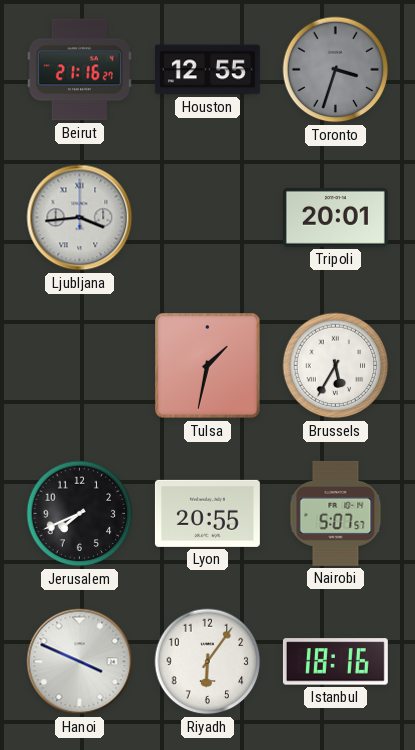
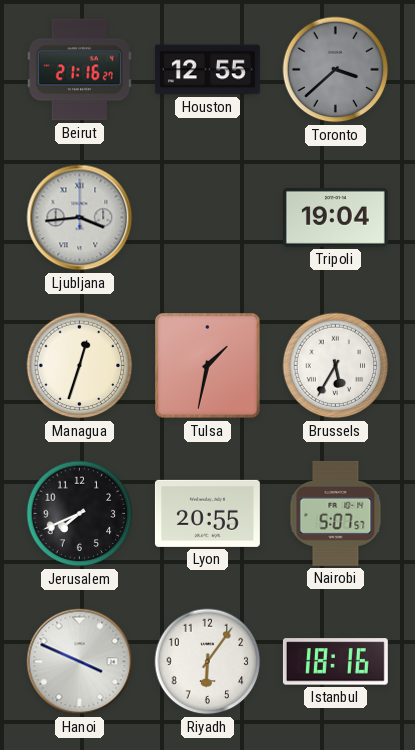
Toronto: 3:33 -> 3:38
Tripoli: 20:01 -> 19:04
Managua: none -> 12:33
